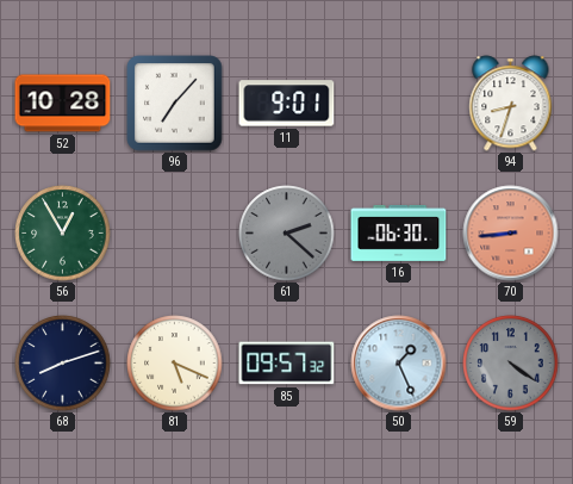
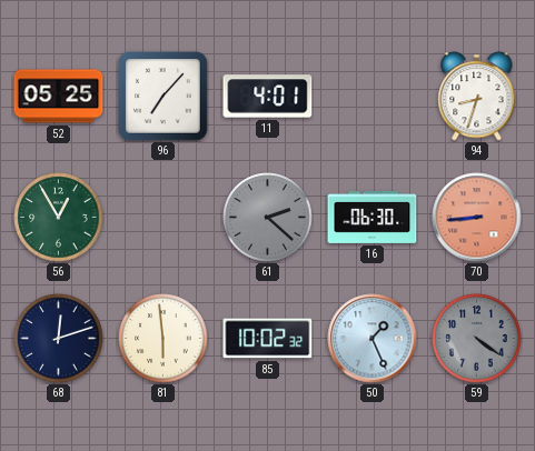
52: 10:28 -> 05:25
11: 9:01 -> 4:01
68: 8:12 -> 12:12
81: 5:19 -> 5:59
85: 09:57 -> 10:02
